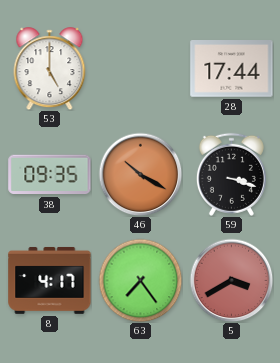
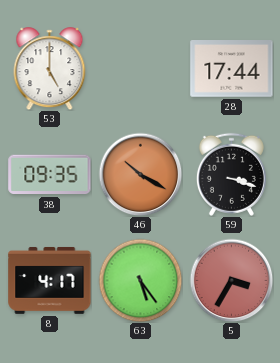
63: 7:24 -> 5:24
5: 3:40 -> 3:35
